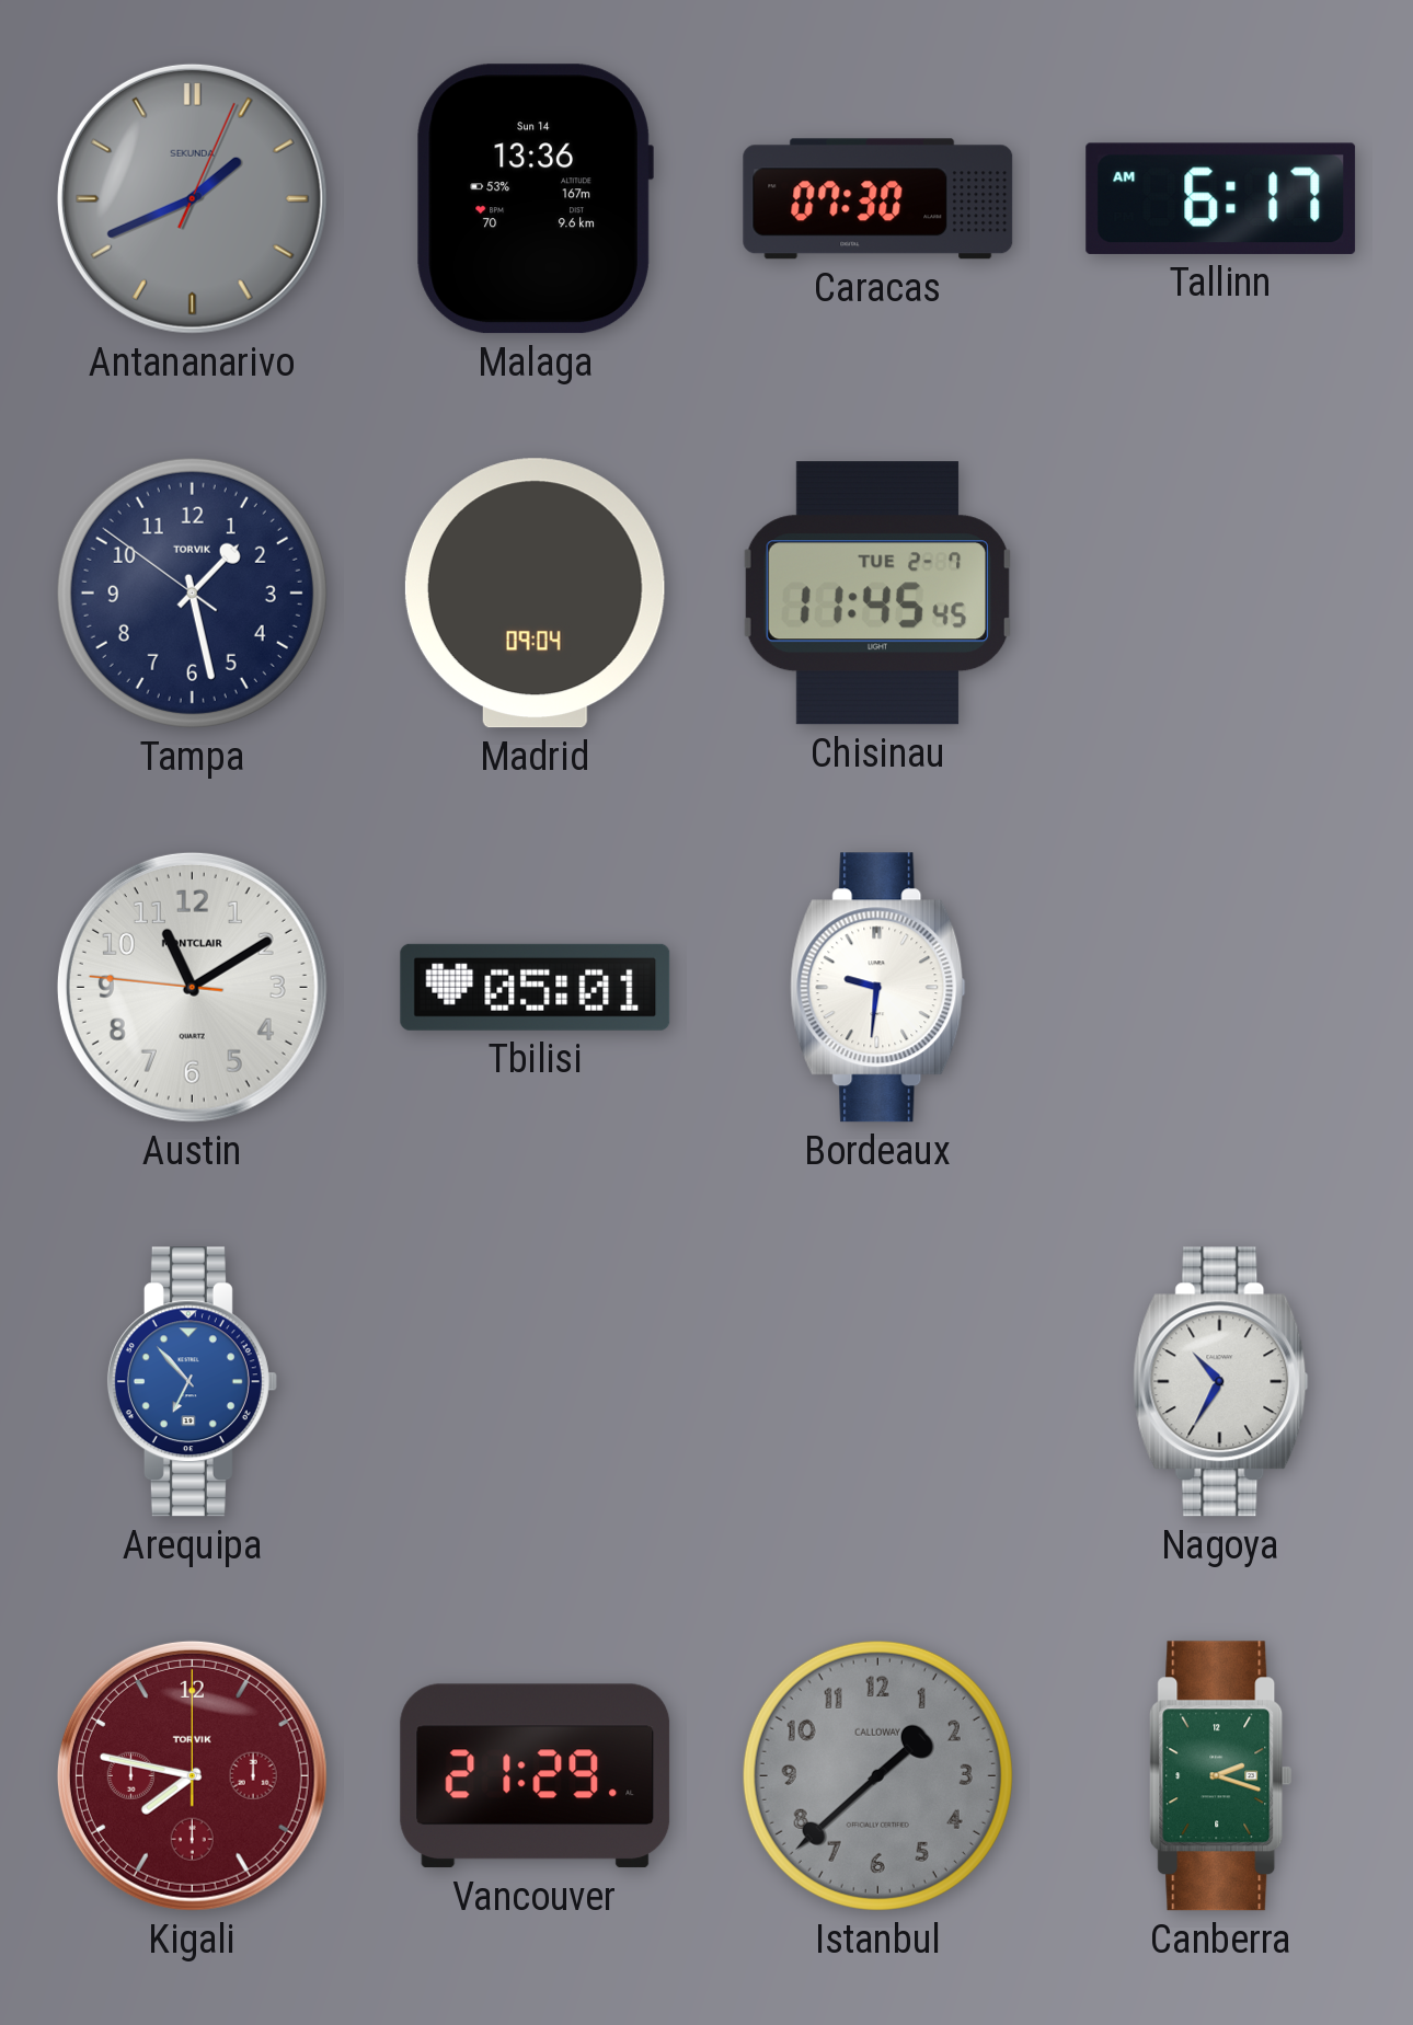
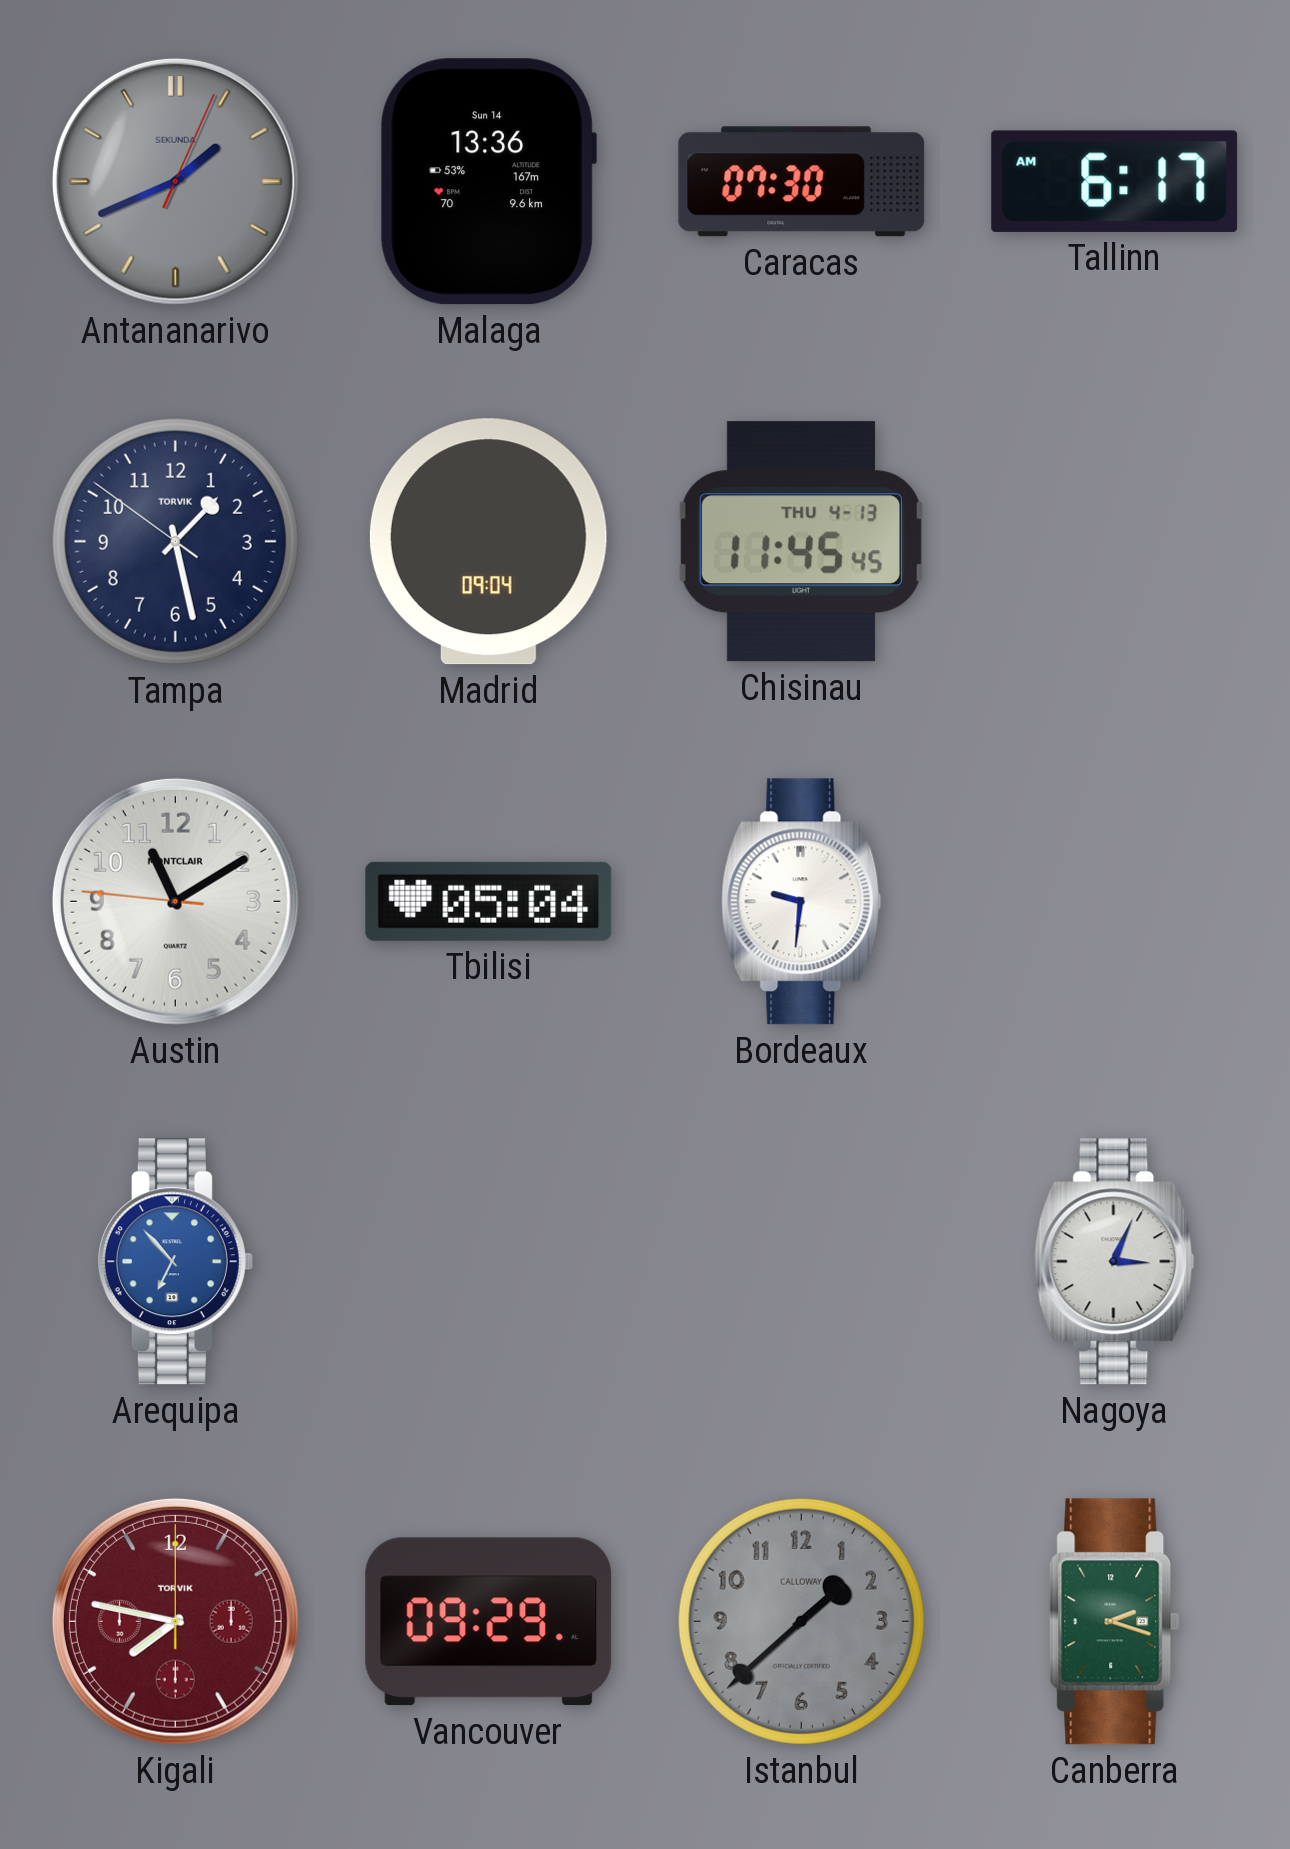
Chisinau date: TUE 2-7 -> THU 4-13
Tbilisi: 05:01 -> 05:04
Nagoya: 10:35 -> 3:04
Vancouver: 21:29 -> 09:29
